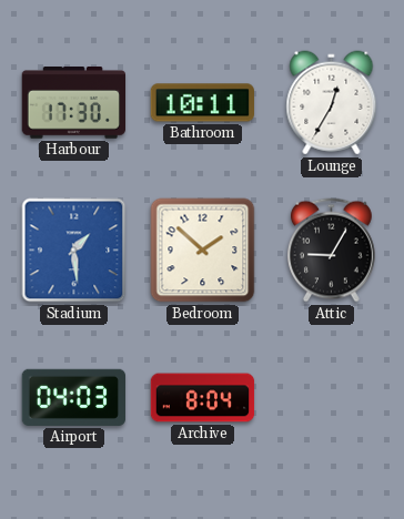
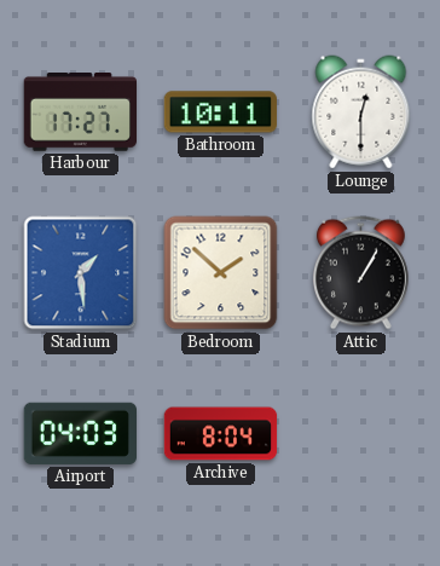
Harbour: 17:30 -> 17:27
Lounge: 12:35 -> 12:30
Attic: 9:05 -> 1:05
